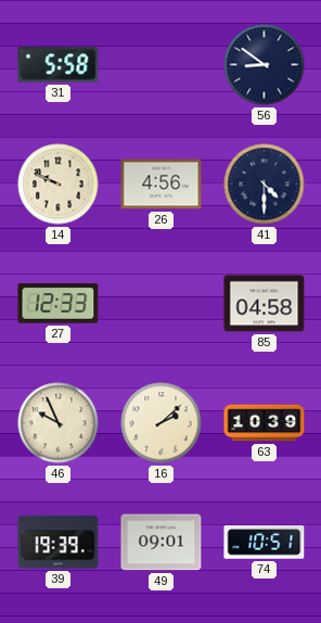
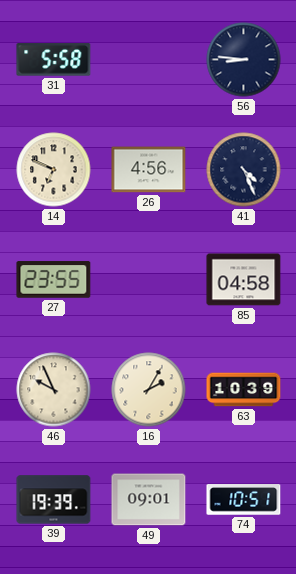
56: 8:51 -> 8:46
14: 9:49 -> 6:49
41: 4:30 -> 4:26
27: 12:33 -> 23:55
16: 2:08 -> 2:05
